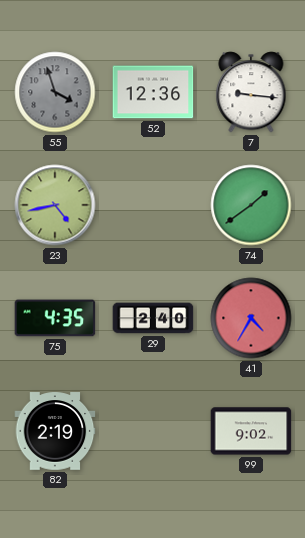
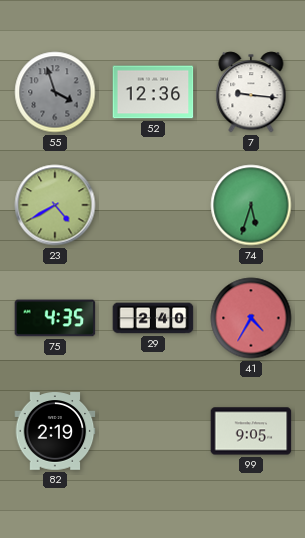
23: 4:43 -> 4:40
74: 1:39 -> 5:33
99: 9:02 -> 9:05
